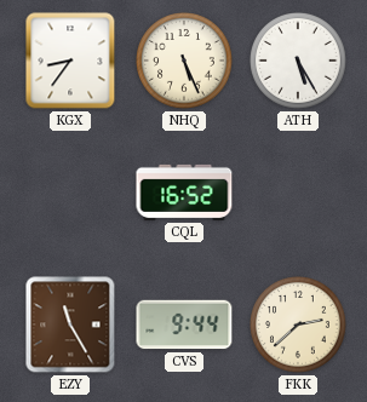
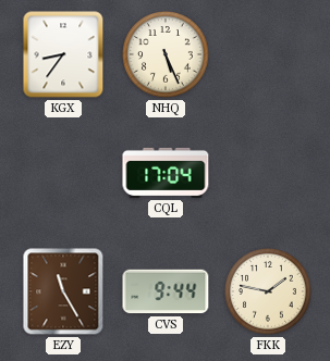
ATH: 5:25 -> none
CQL: 16:52 -> 17:04
FKK: 2:38 -> 1:47
